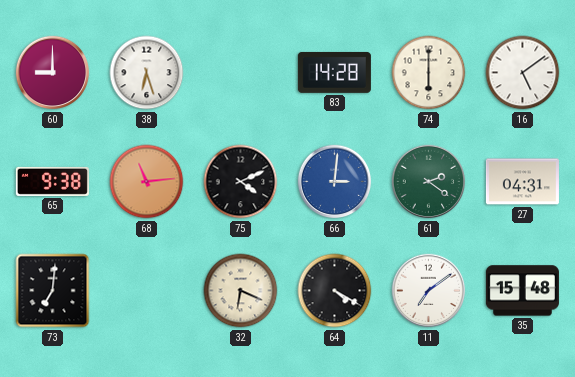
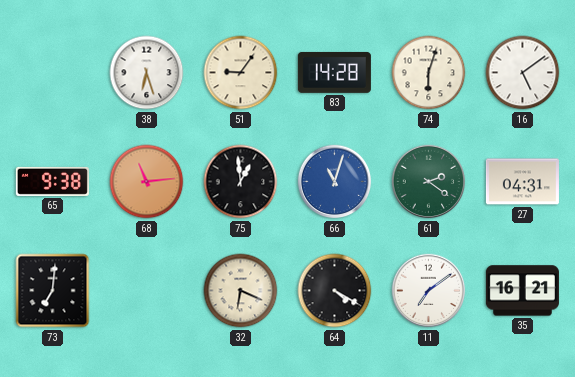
60: 9:00 -> none
51: none -> 9:06
74: 6:00 -> 6:03
75: 4:11 -> 12:59
66: 3:01 -> 11:03
35: 15:48 -> 16:21
